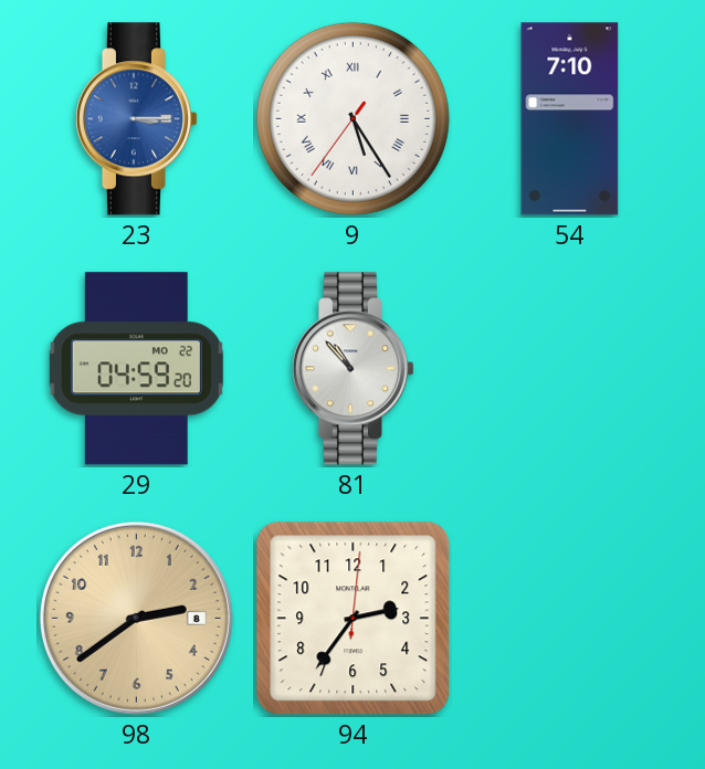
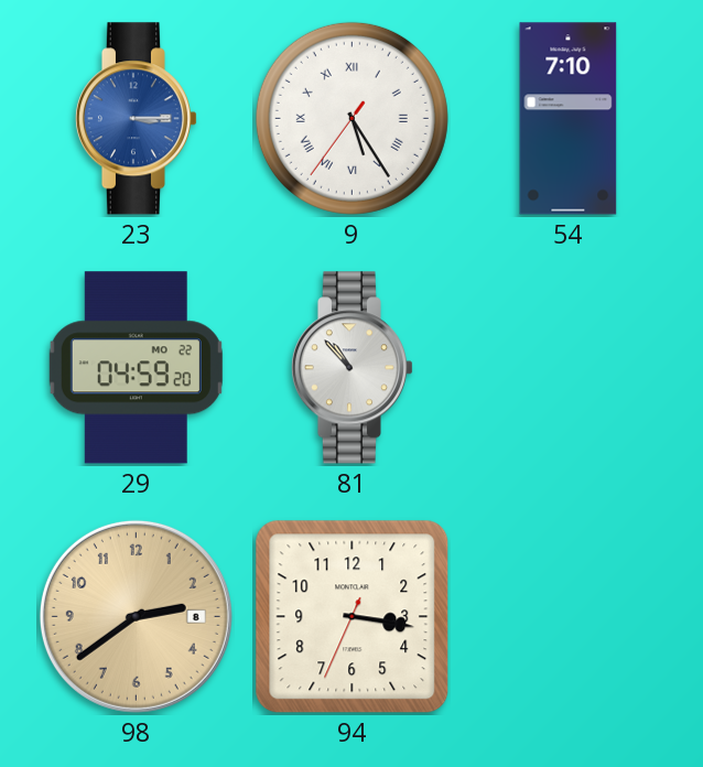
94: 2:36 -> 3:16
